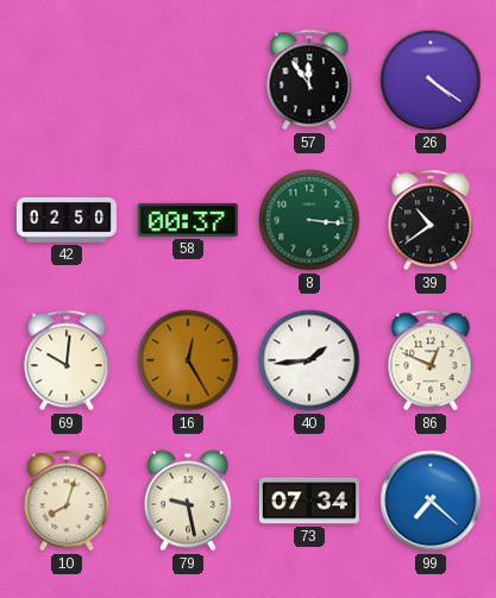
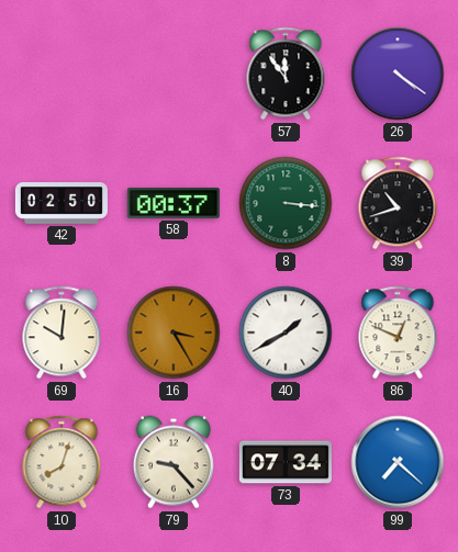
39: 10:39 -> 10:42
16: 12:25 -> 3:25
40: 1:44 -> 1:40
79: 9:28 -> 9:23
